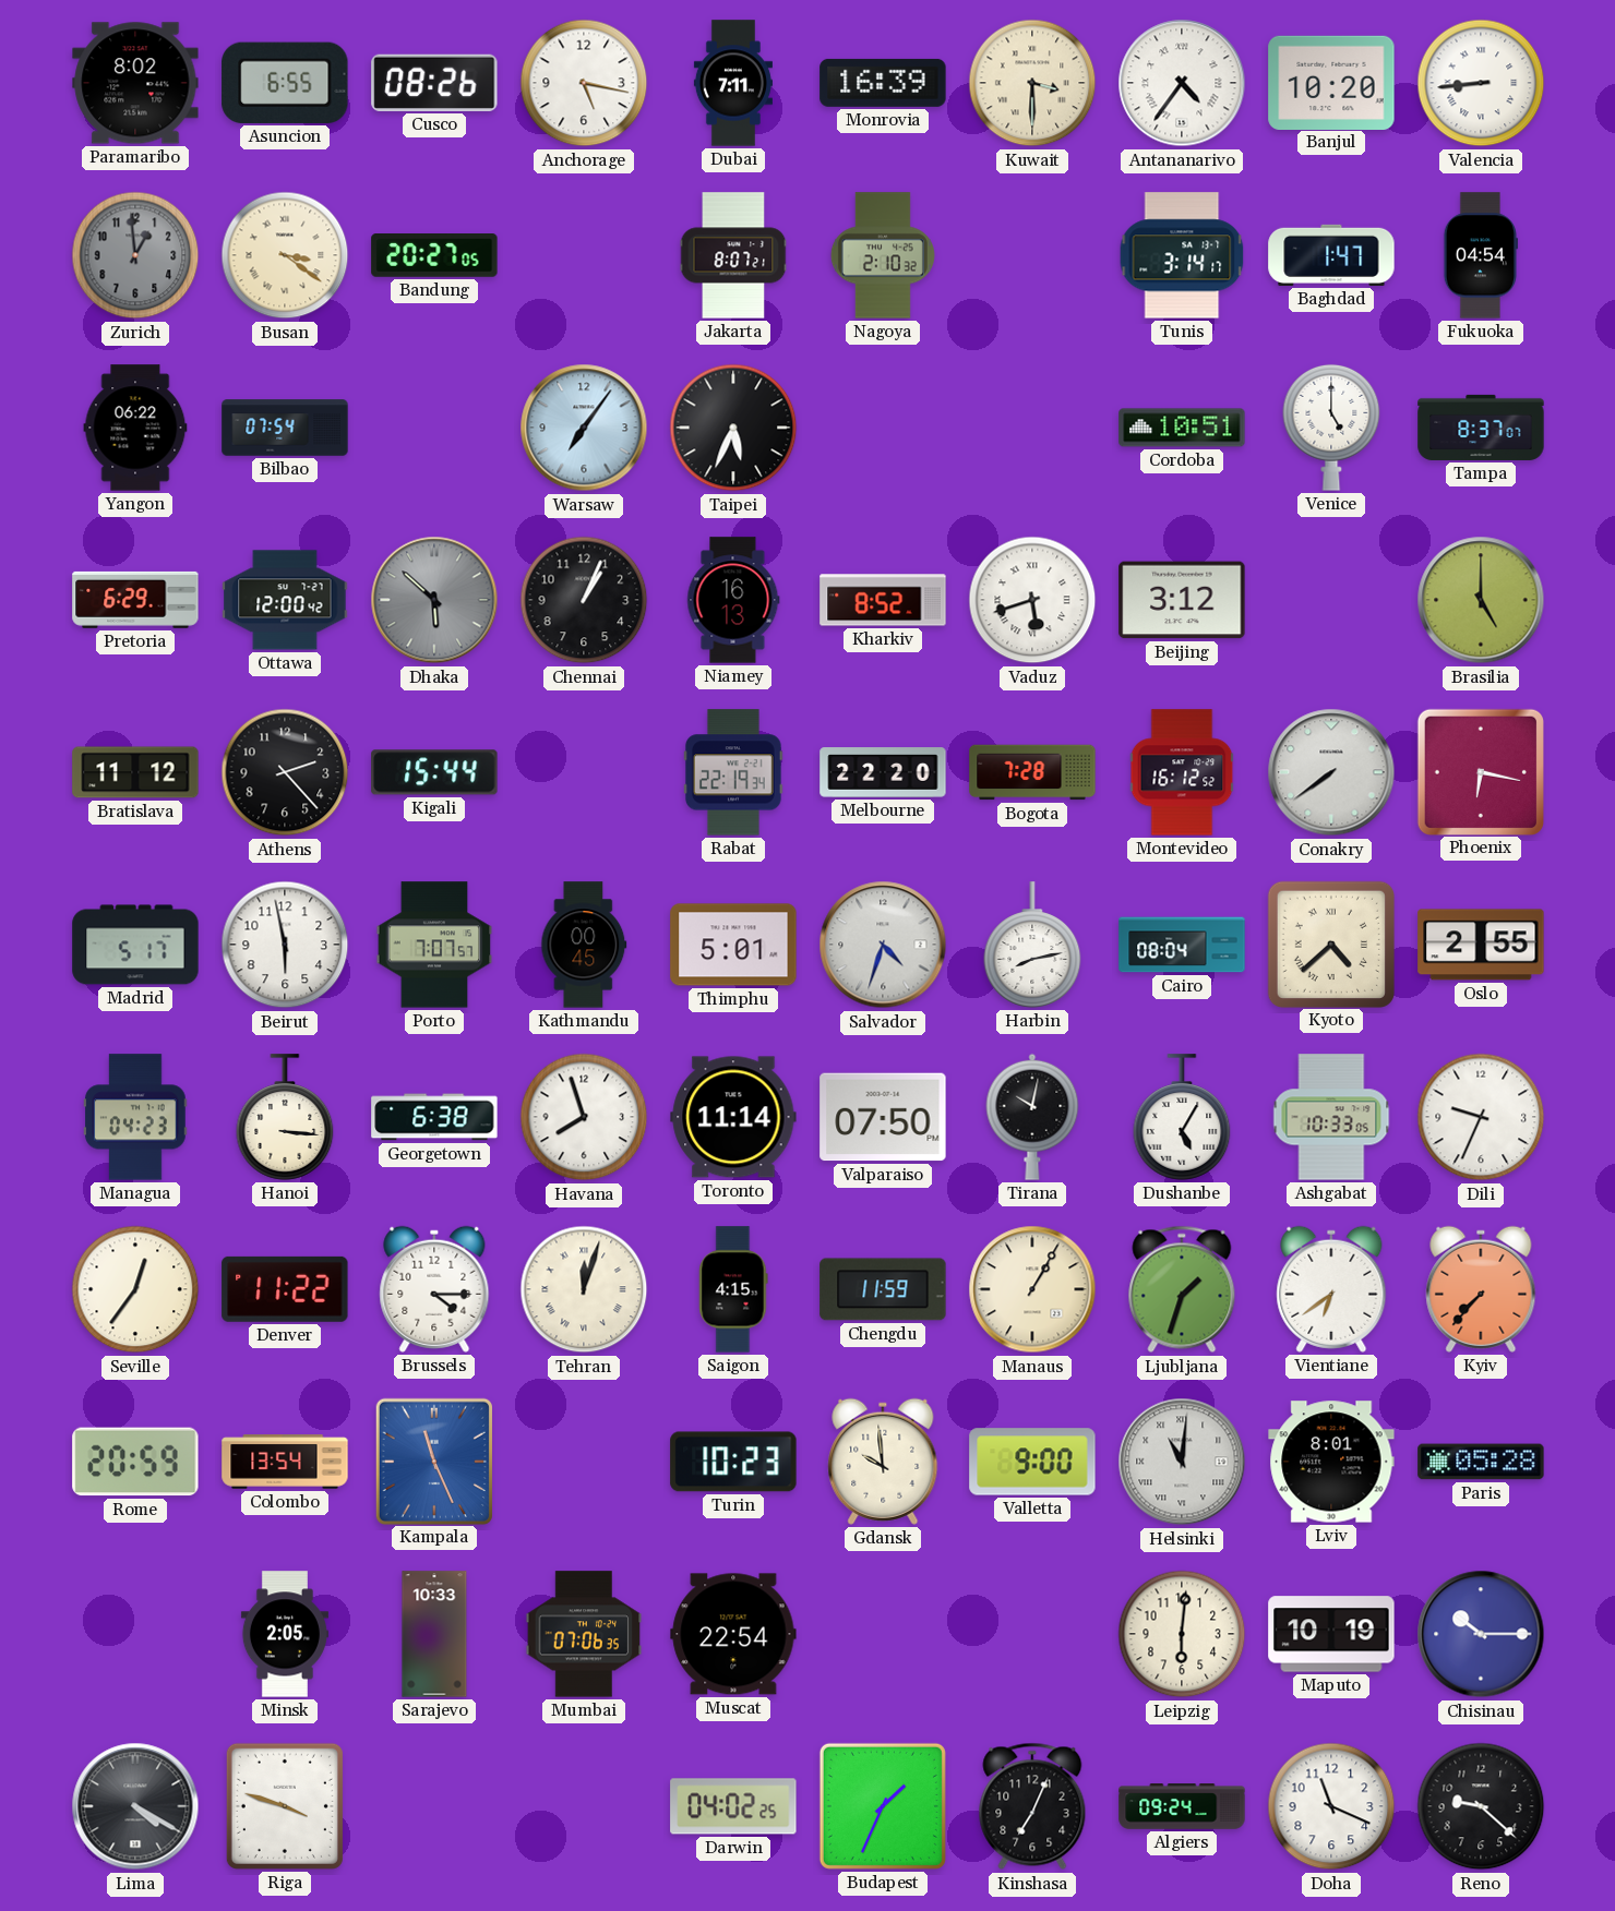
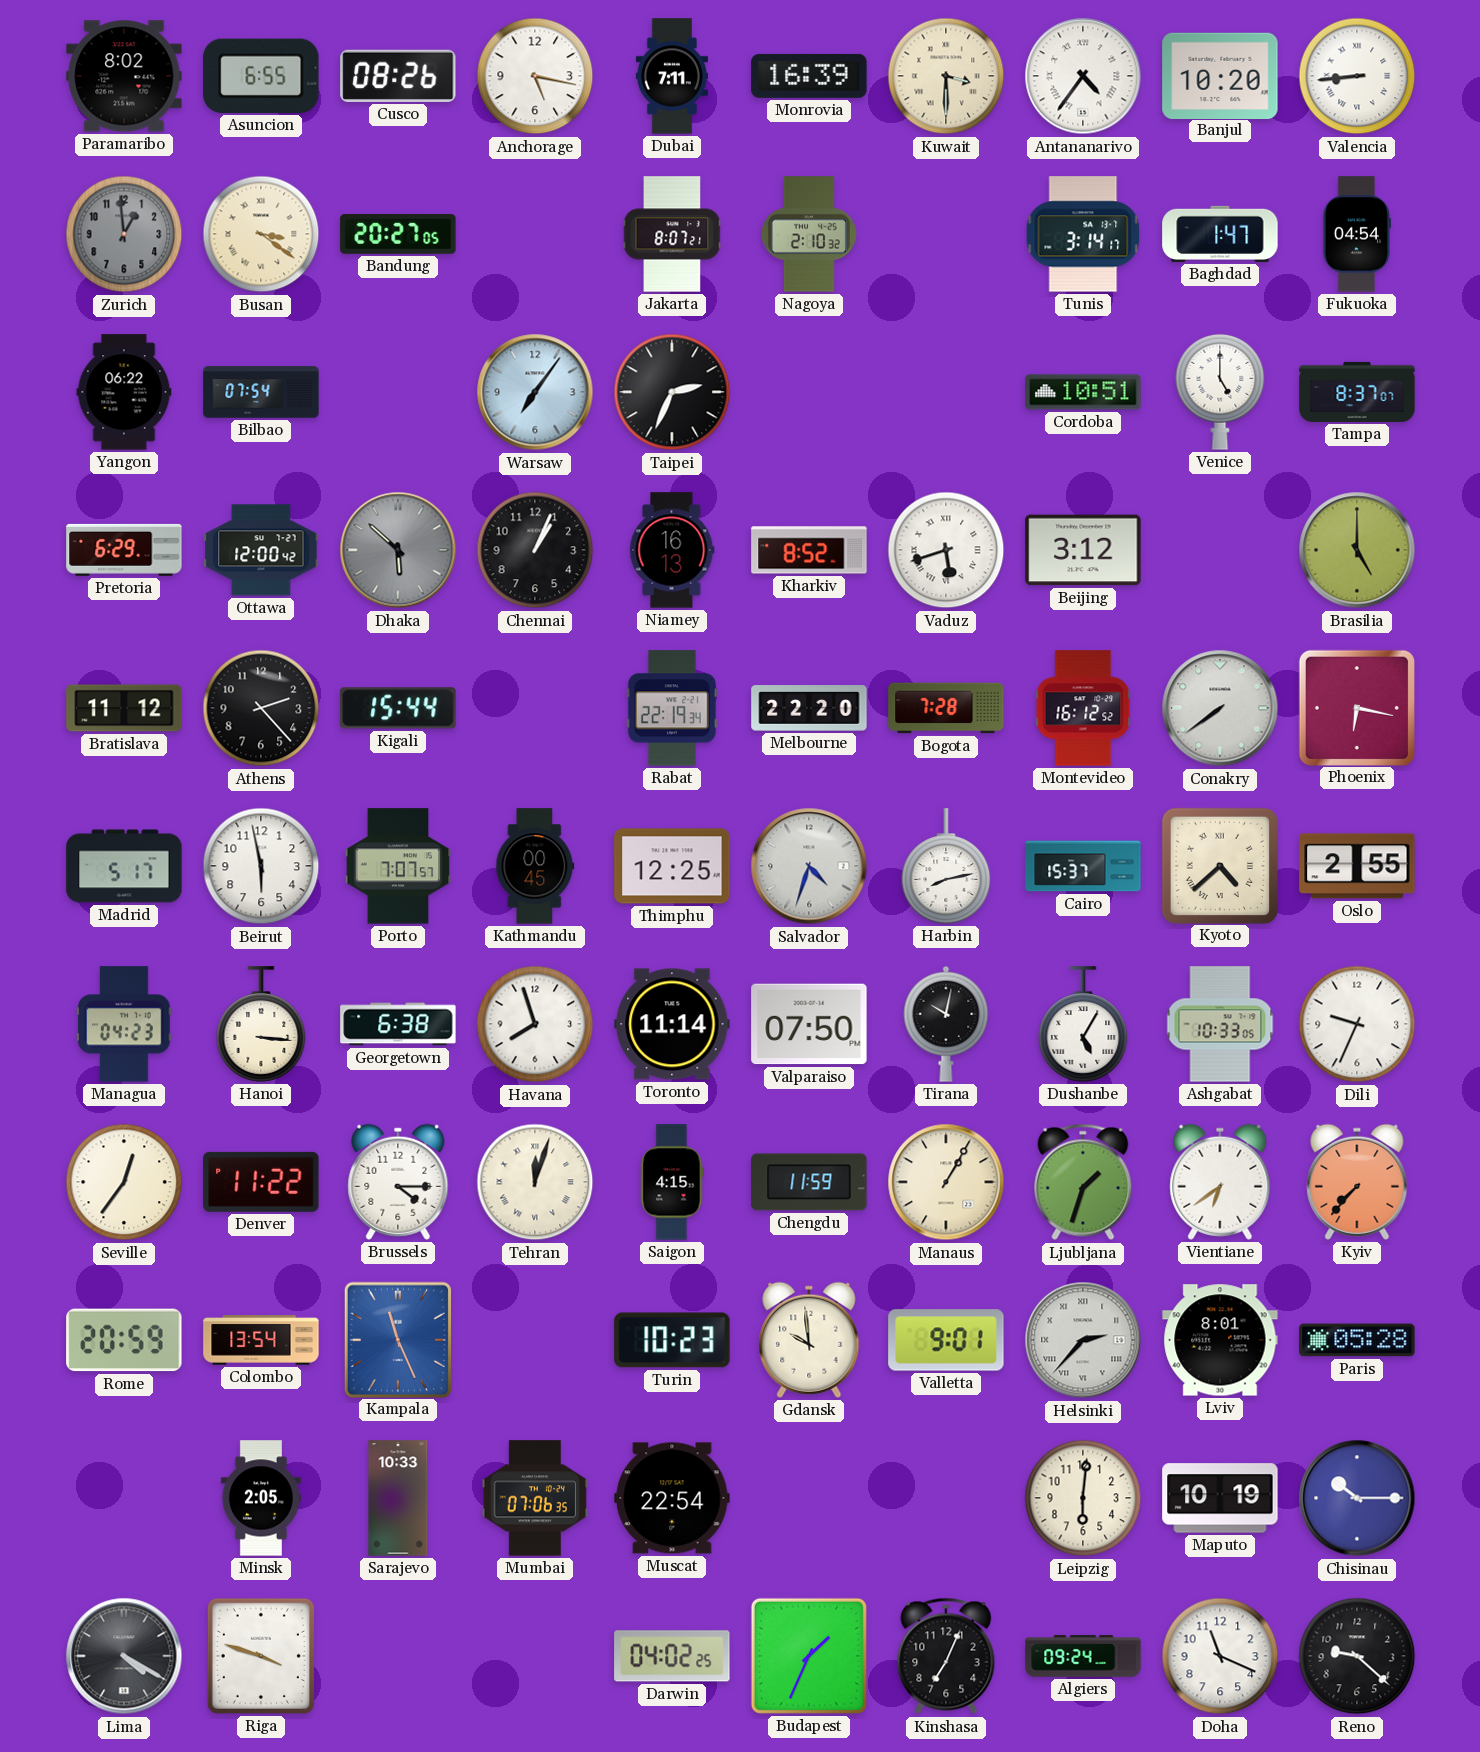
Taipei: 5:34 -> 2:34
Thimphu: 5:01 -> 12:25
Cairo: 08:04 -> 15:37
Valletta: 9:00 -> 9:01
Helsinki: 11:01 -> 2:37
